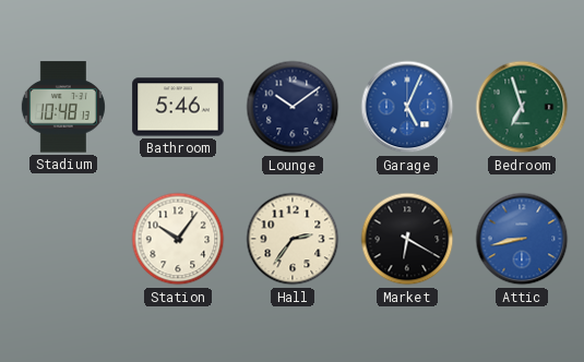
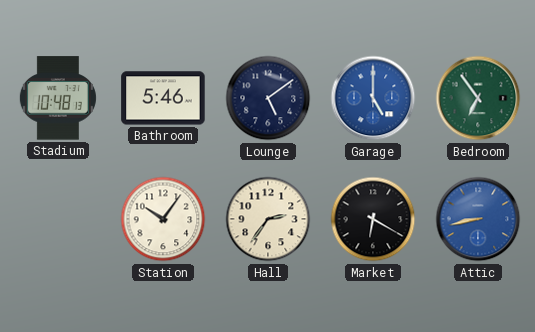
Lounge: 10:09 -> 5:09
Garage: 5:04 -> 5:00
Bedroom: 6:57 -> 6:54
